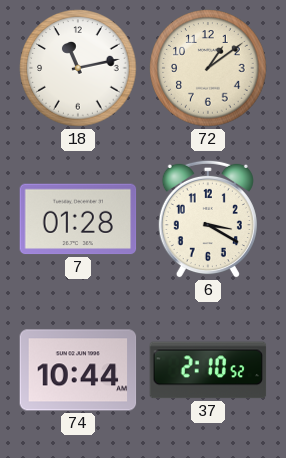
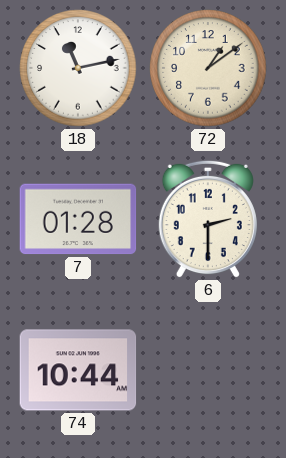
6: 3:20 -> 2:30
37: 2:10 -> none
